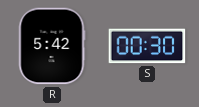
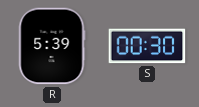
R: 5:42 -> 5:39
